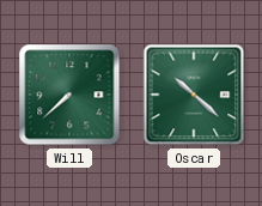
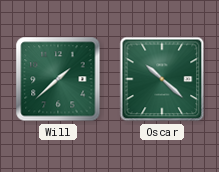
Will: 7:38 -> 1:38
